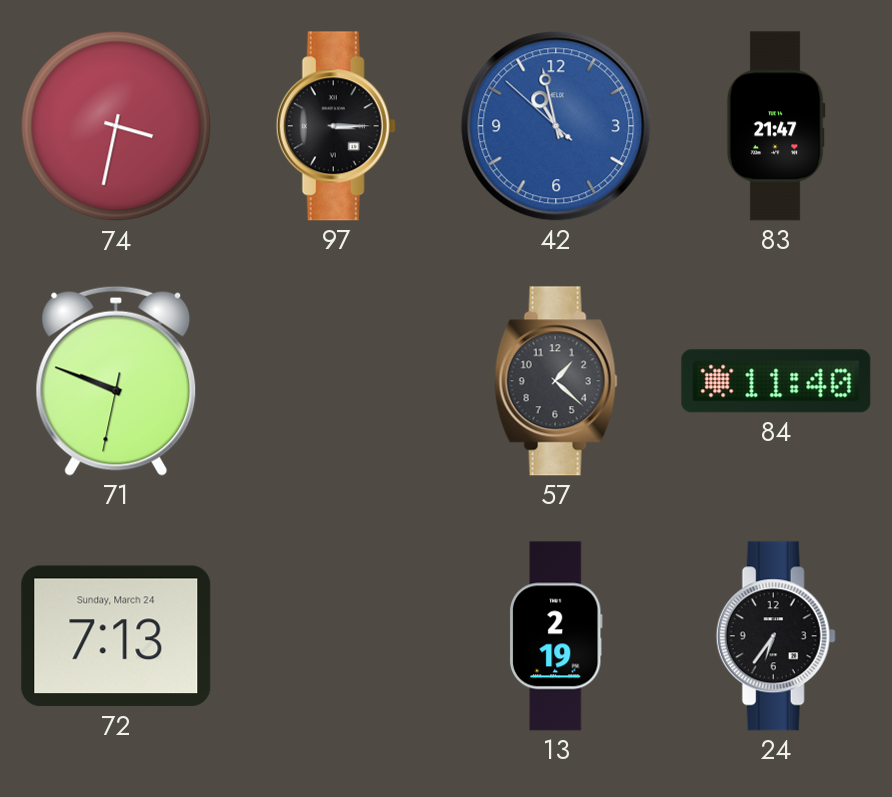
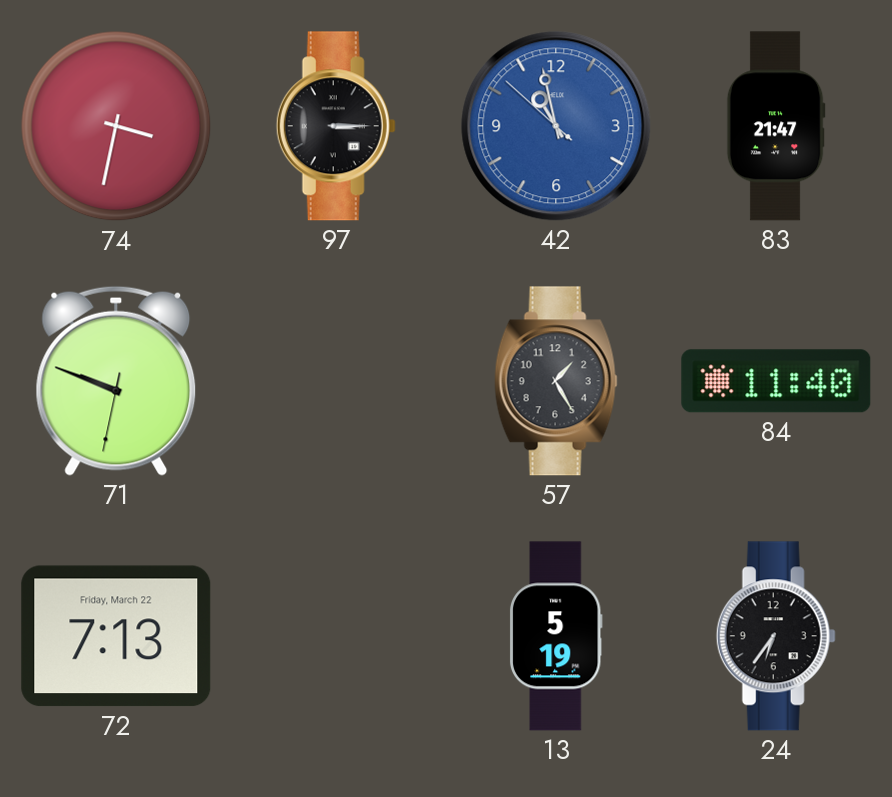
57: 1:22 -> 1:25
72 date: Sunday, March 24 -> Friday, March 22
13: 2:19 -> 5:19
